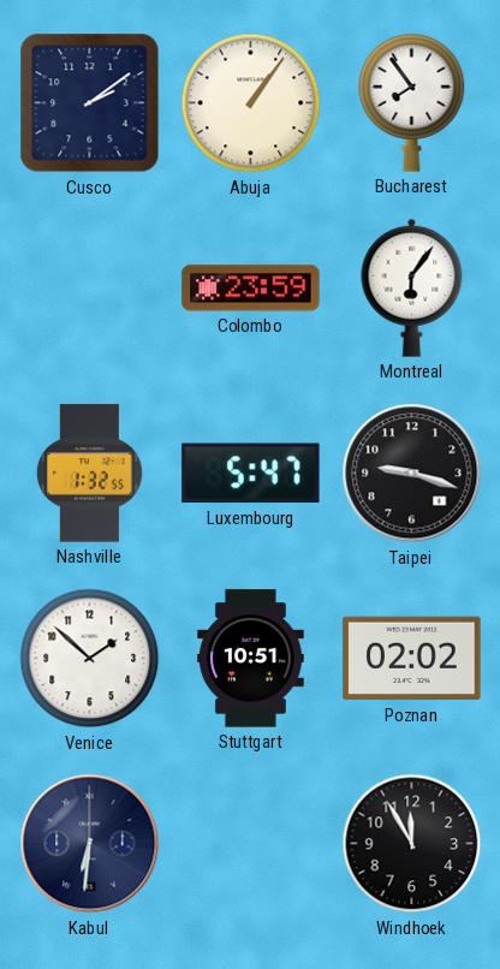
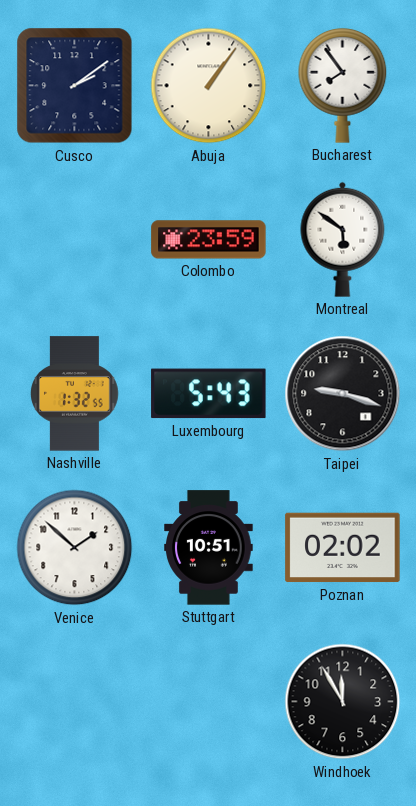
Montreal: 6:06 -> 5:51
Luxembourg: 5:47 -> 5:43
Kabul: 6:31 -> none
